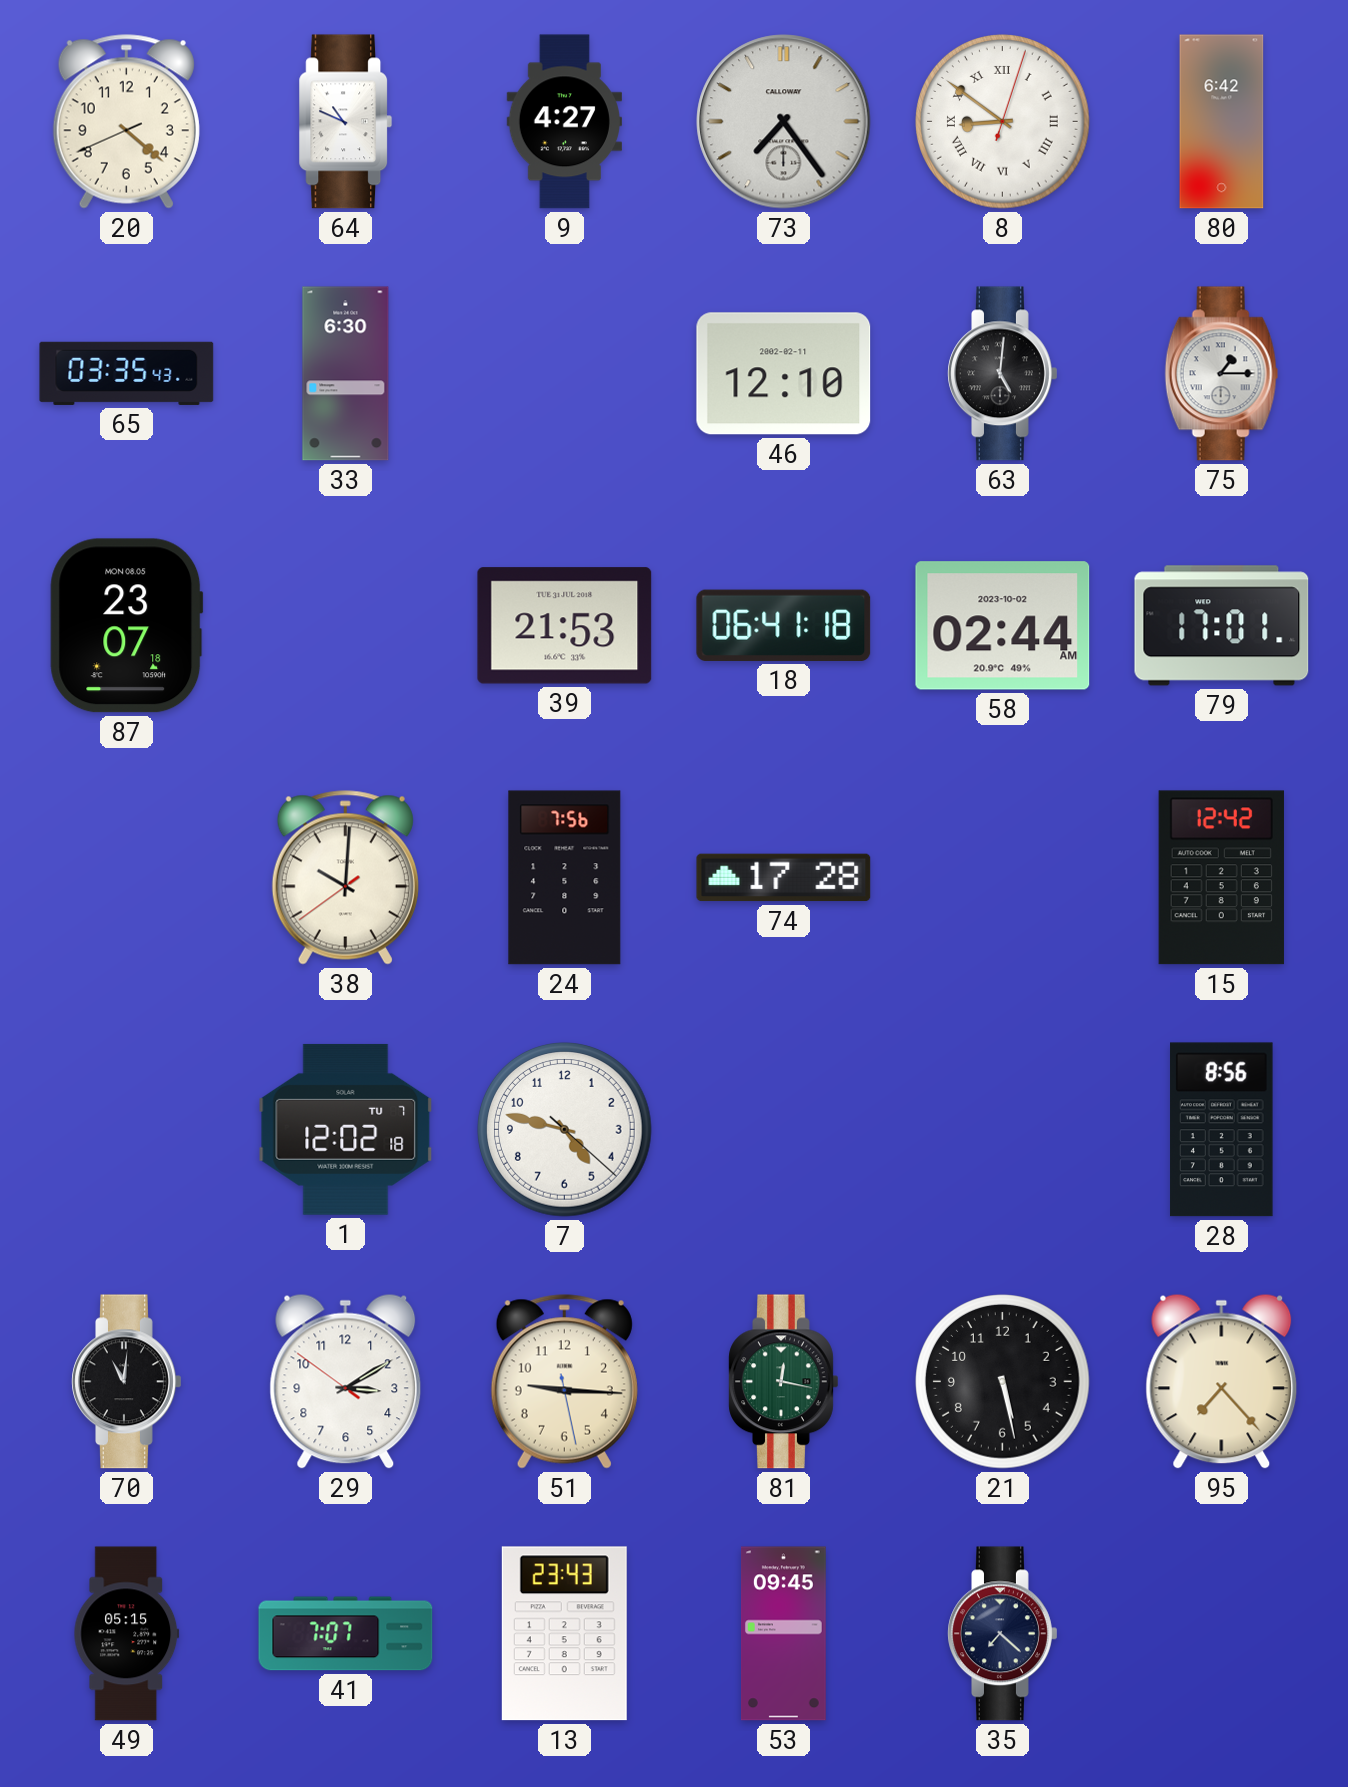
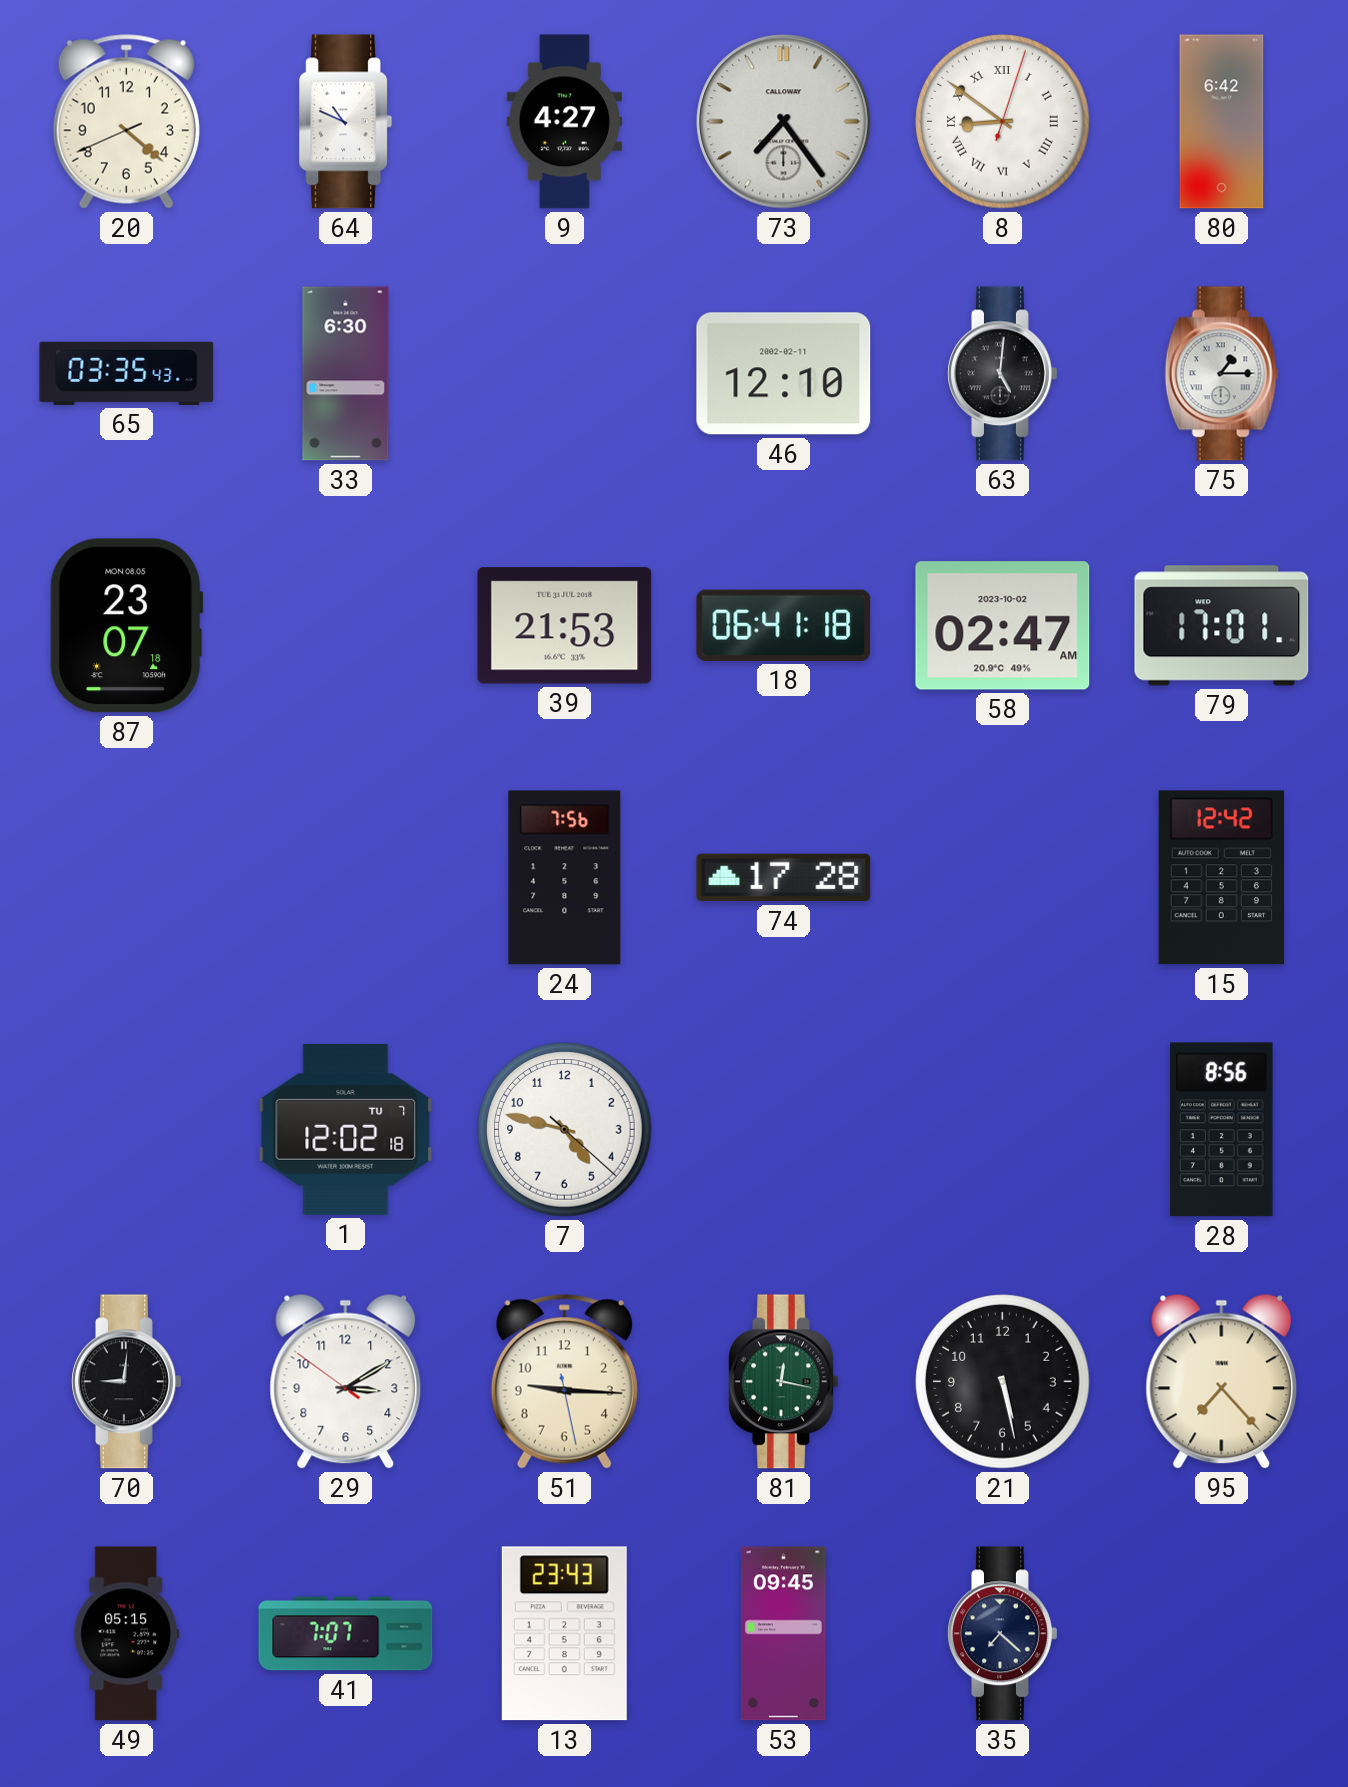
58: 02:44 -> 02:47
38: 10:00 -> none
70: 11:01 -> 9:01
